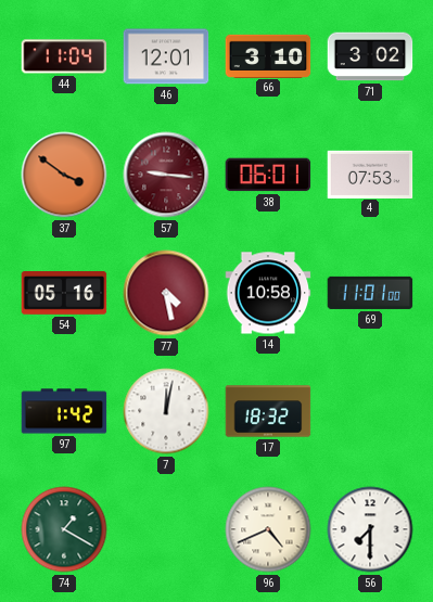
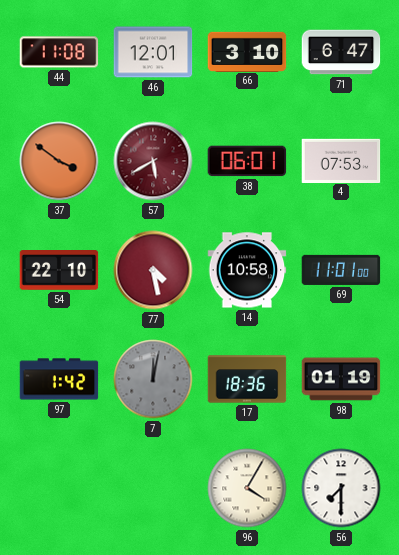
44: 11:04 -> 11:08
71: 3:02 -> 6:47
57: 9:16 -> 5:40
54: 05:16 -> 22:10
7 dial: white -> grey
17: 18:32 -> 18:36
98: none -> 01:19
74: 1:20 -> none
96: 4:41 -> 4:05
